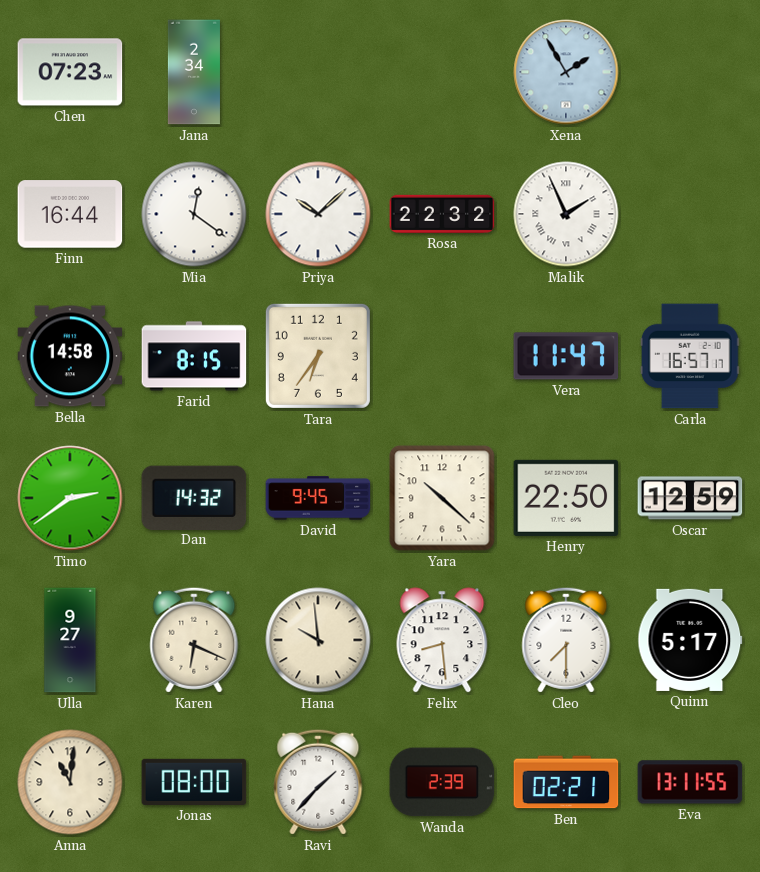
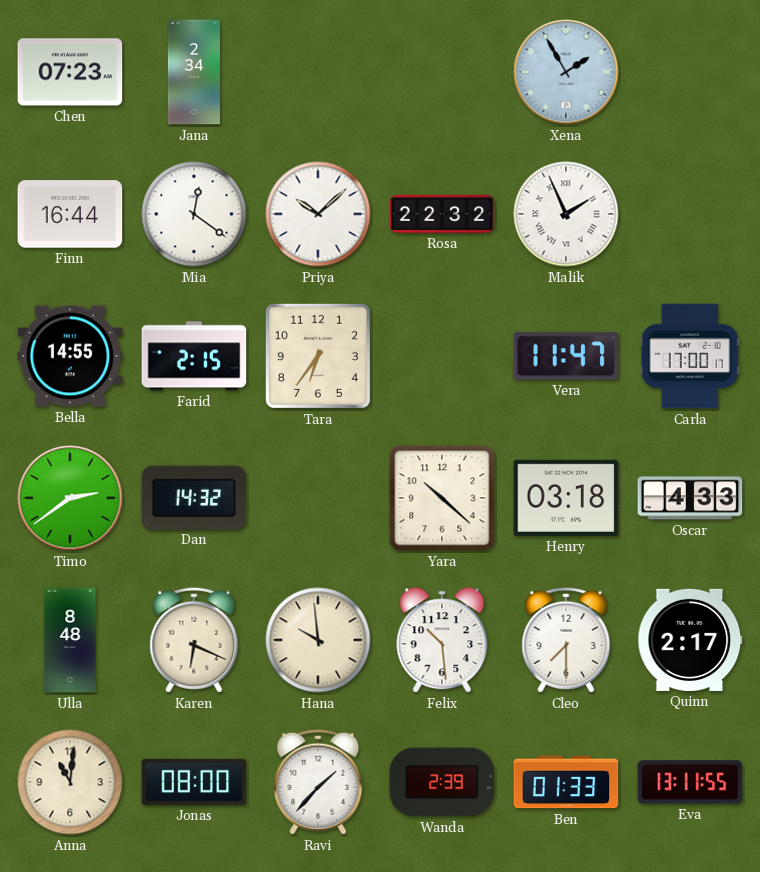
Bella: 14:58 -> 14:55
Farid: 8:15 -> 2:15
Carla: 16:57 -> 17:00
David: 9:45 -> none
Henry: 22:50 -> 03:18
Oscar: 12:59 -> 4:33
Ulla: 9:27 -> 8:48
Felix: 8:29 -> 10:29
Quinn: 5:17 -> 2:17
Ben: 02:21 -> 01:33
